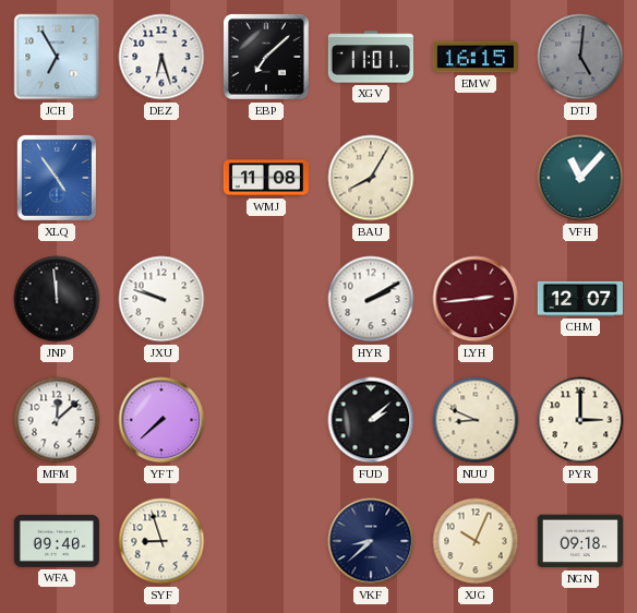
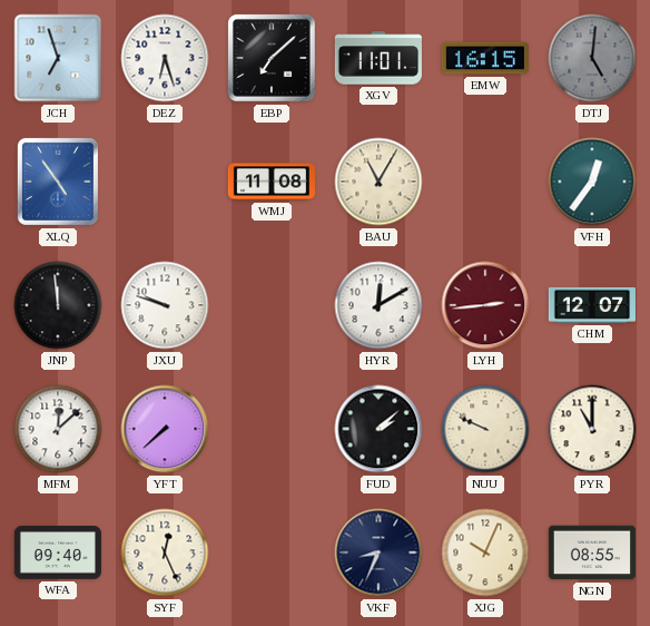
JCH: 6:55 -> 6:57
BAU: 8:05 -> 11:05
VFH: 11:07 -> 12:36
HYR: 2:10 -> 12:10
NUU: 8:49 -> 9:49
PYR: 3:00 -> 11:00
SYF: 8:57 -> 12:26
VKF: 8:38 -> 8:34
NGN: 09:18 -> 08:55
